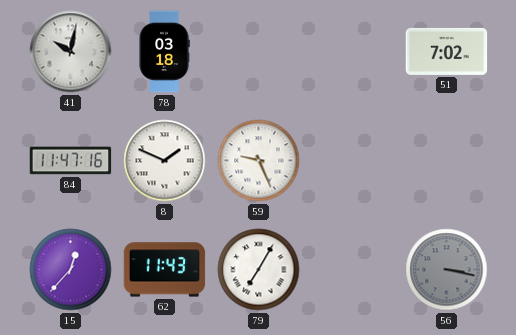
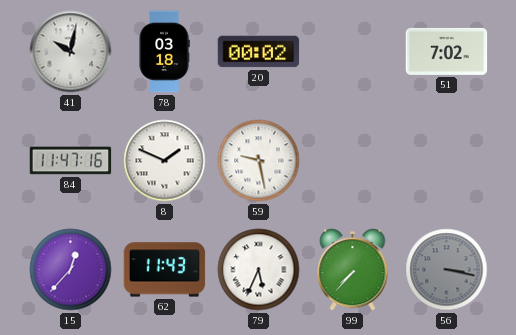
20: none -> 00:02
59: 9:26 -> 9:28
79: 7:05 -> 5:34
99: none -> 7:37
